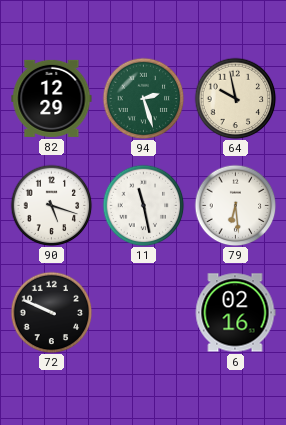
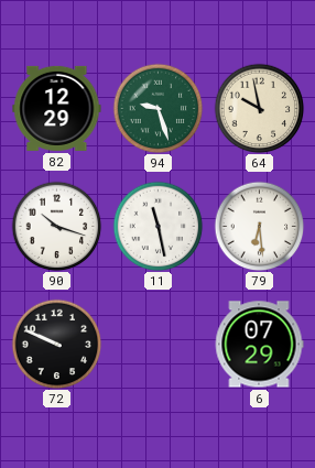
94: 2:27 -> 9:27
90: 5:18 -> 10:18
6: 02:16 -> 07:29
